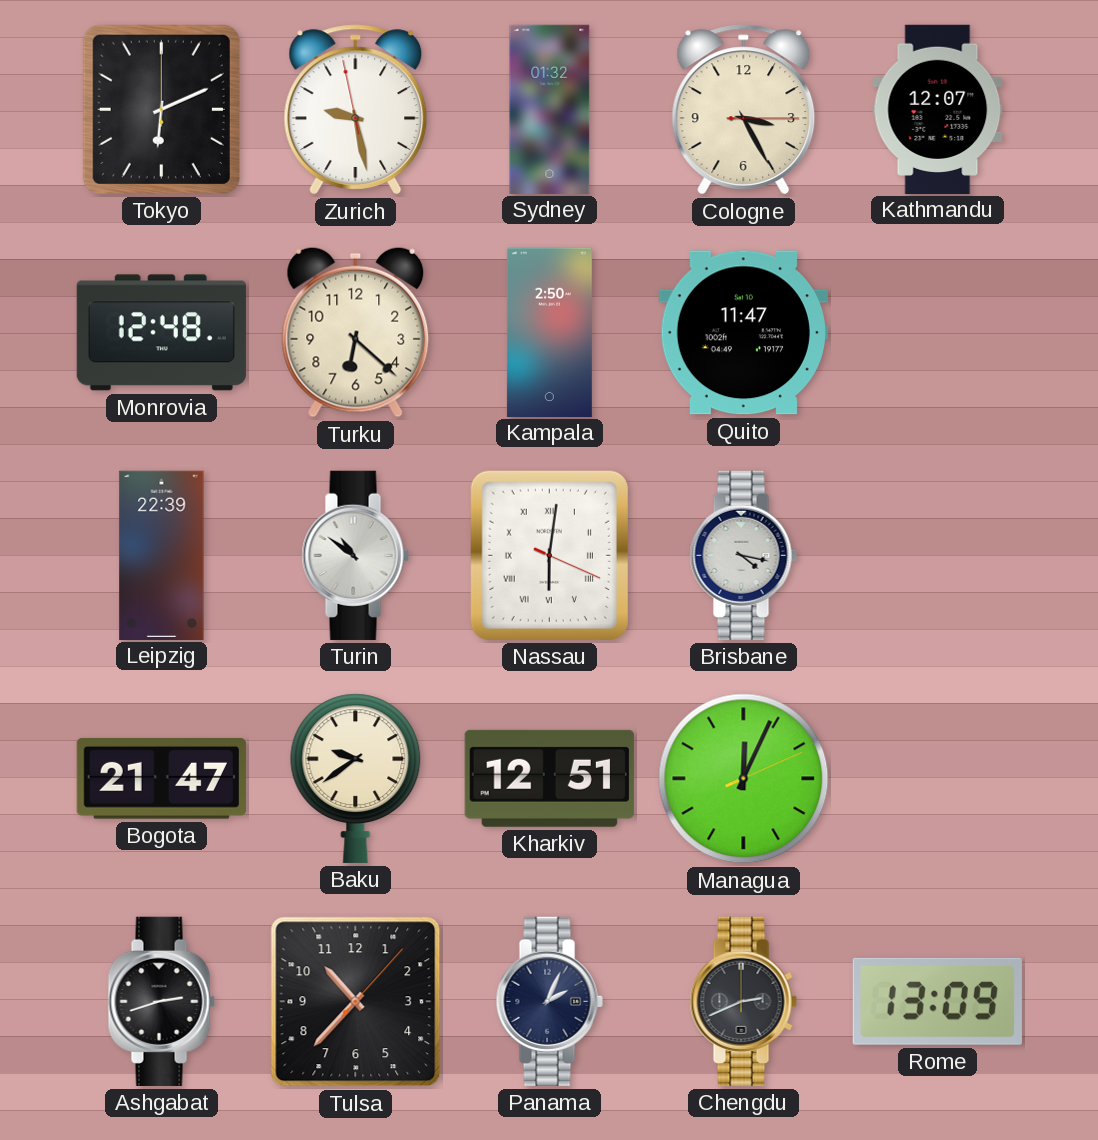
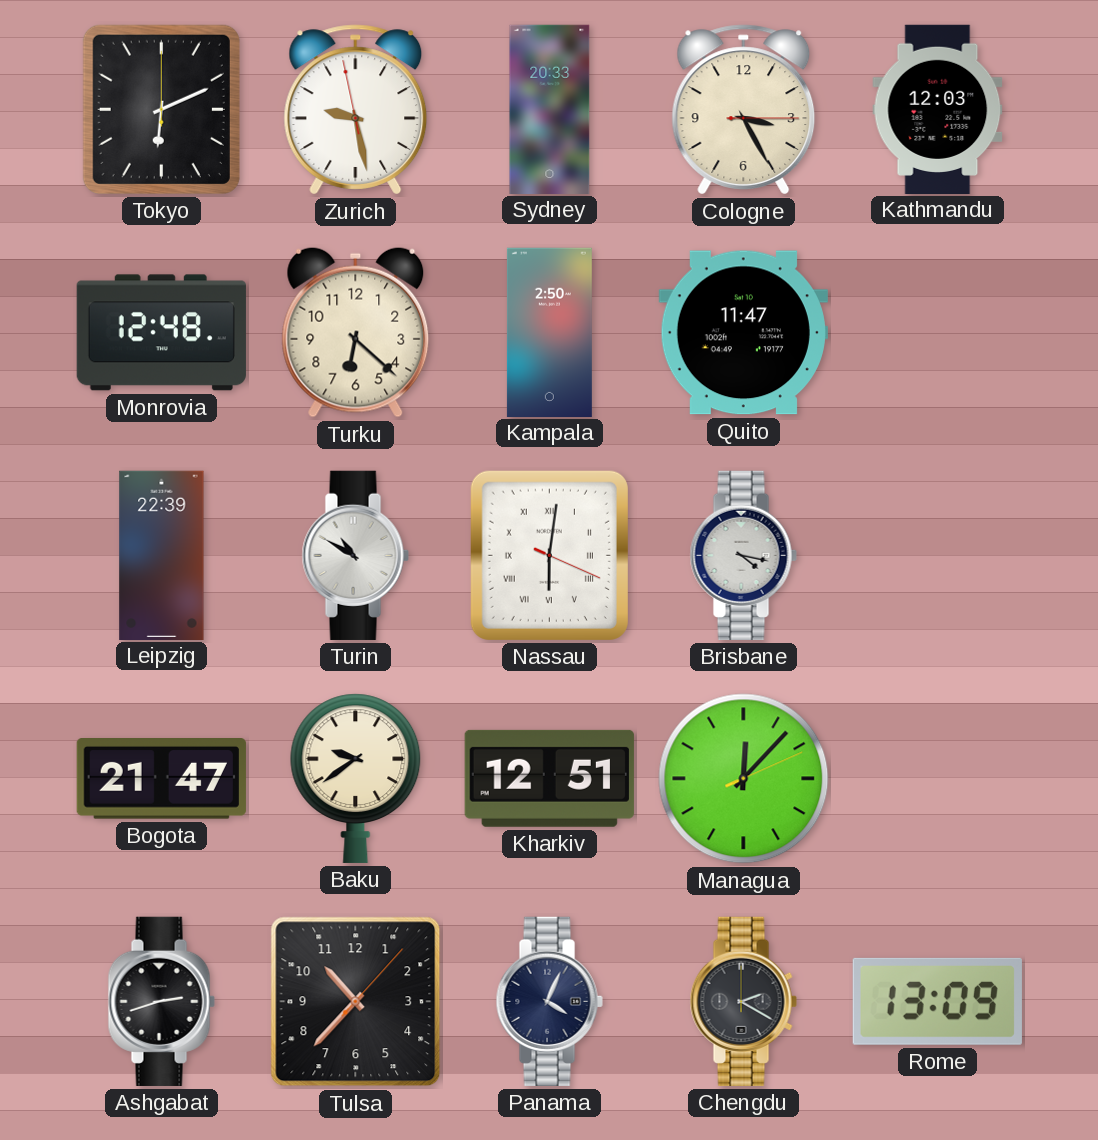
Sydney: 01:32 -> 20:33
Kathmandu: 12:07 -> 12:03
Turin: 10:51 -> 10:50
Managua: 12:04 -> 12:07
Panama: 2:04 -> 4:04
Chengdu: 2:41 -> 2:20
